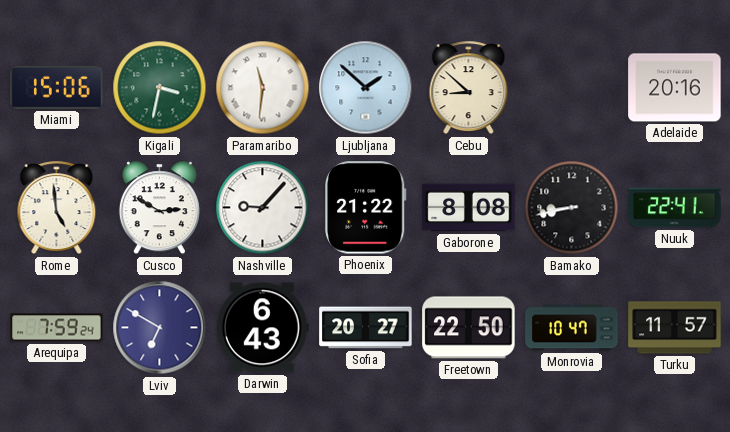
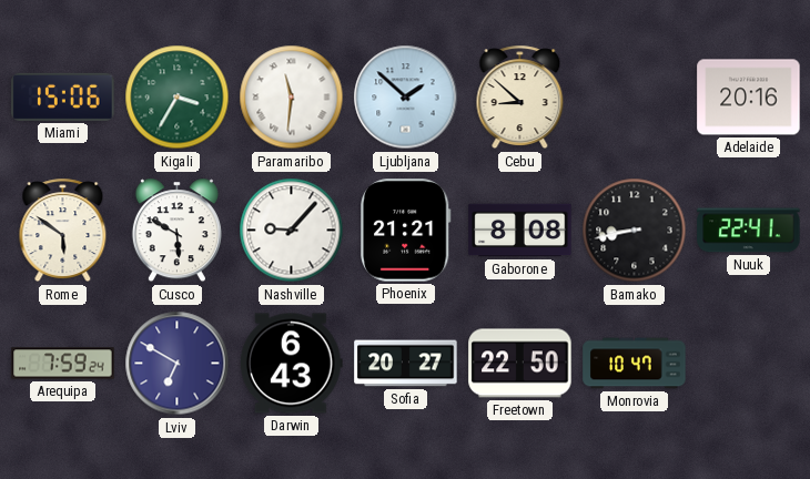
Kigali: 3:32 -> 3:35
Rome: 4:59 -> 5:51
Cusco: 2:50 -> 5:50
Phoenix: 21:22 -> 21:21
Turku: 11:57 -> none
